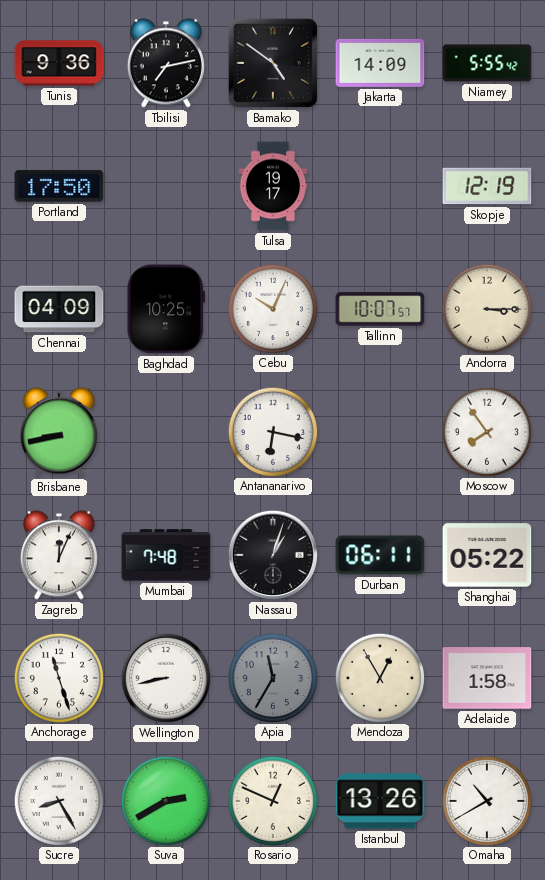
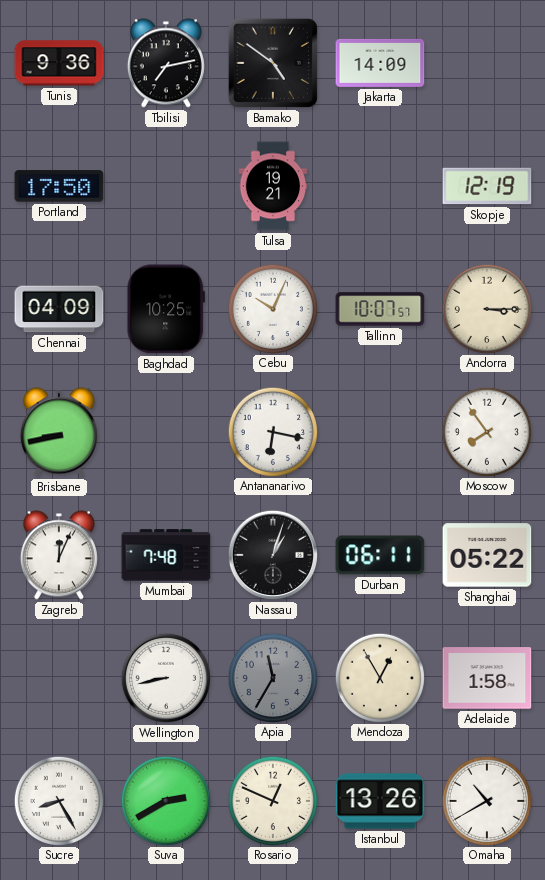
Niamey: 5:55 -> none
Tulsa: 19:17 -> 19:21
Anchorage: 11:27 -> none
